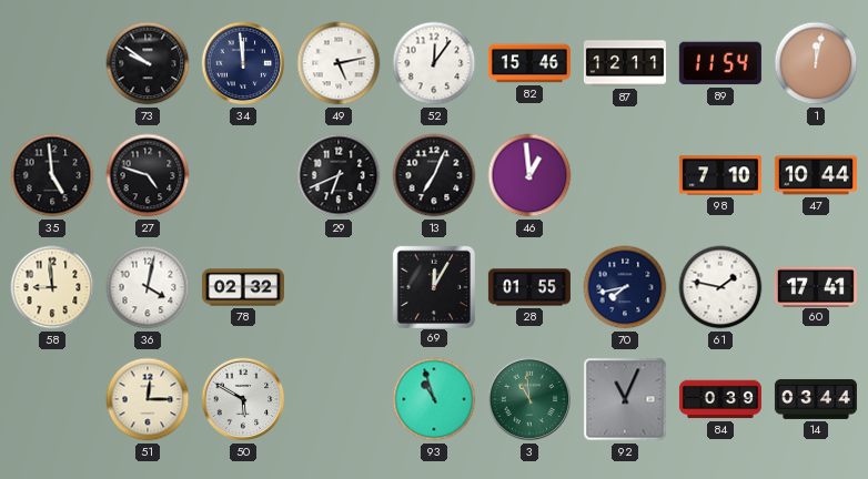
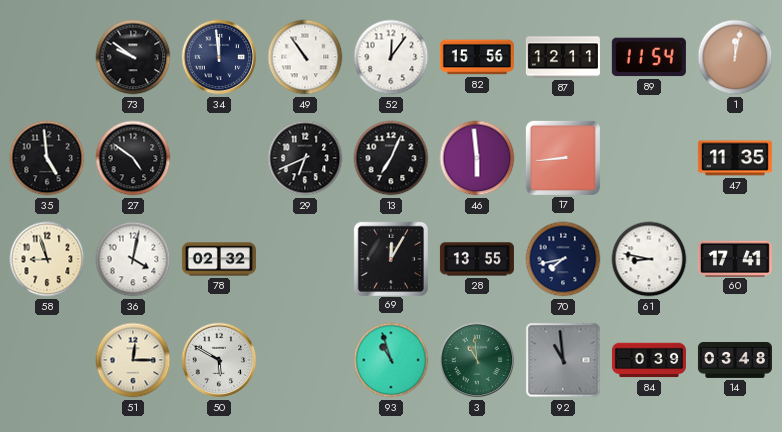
49: 5:13 -> 10:54
82: 15:46 -> 15:56
27: 4:48 -> 4:51
46: 12:59 -> 5:59
17: none -> 8:44
98: 7:10 -> none
47: 10:44 -> 11:35
58: 8:59 -> 8:57
28: 01:55 -> 13:55
61: 1:47 -> 8:47
92: 11:04 -> 10:59
14: 03:44 -> 03:48
